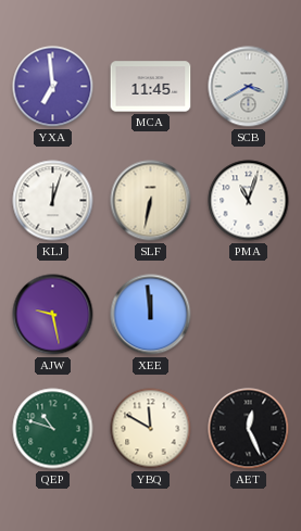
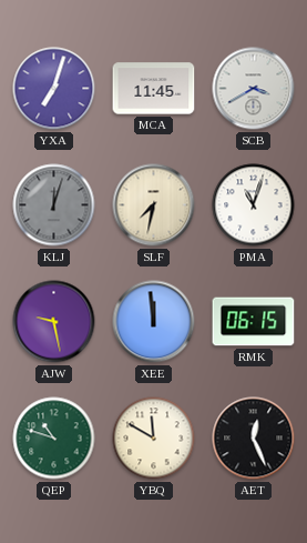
YXA: 6:59 -> 7:03
KLJ dial: white -> grey
SLF: 6:32 -> 7:32
RMK: none -> 06:15
